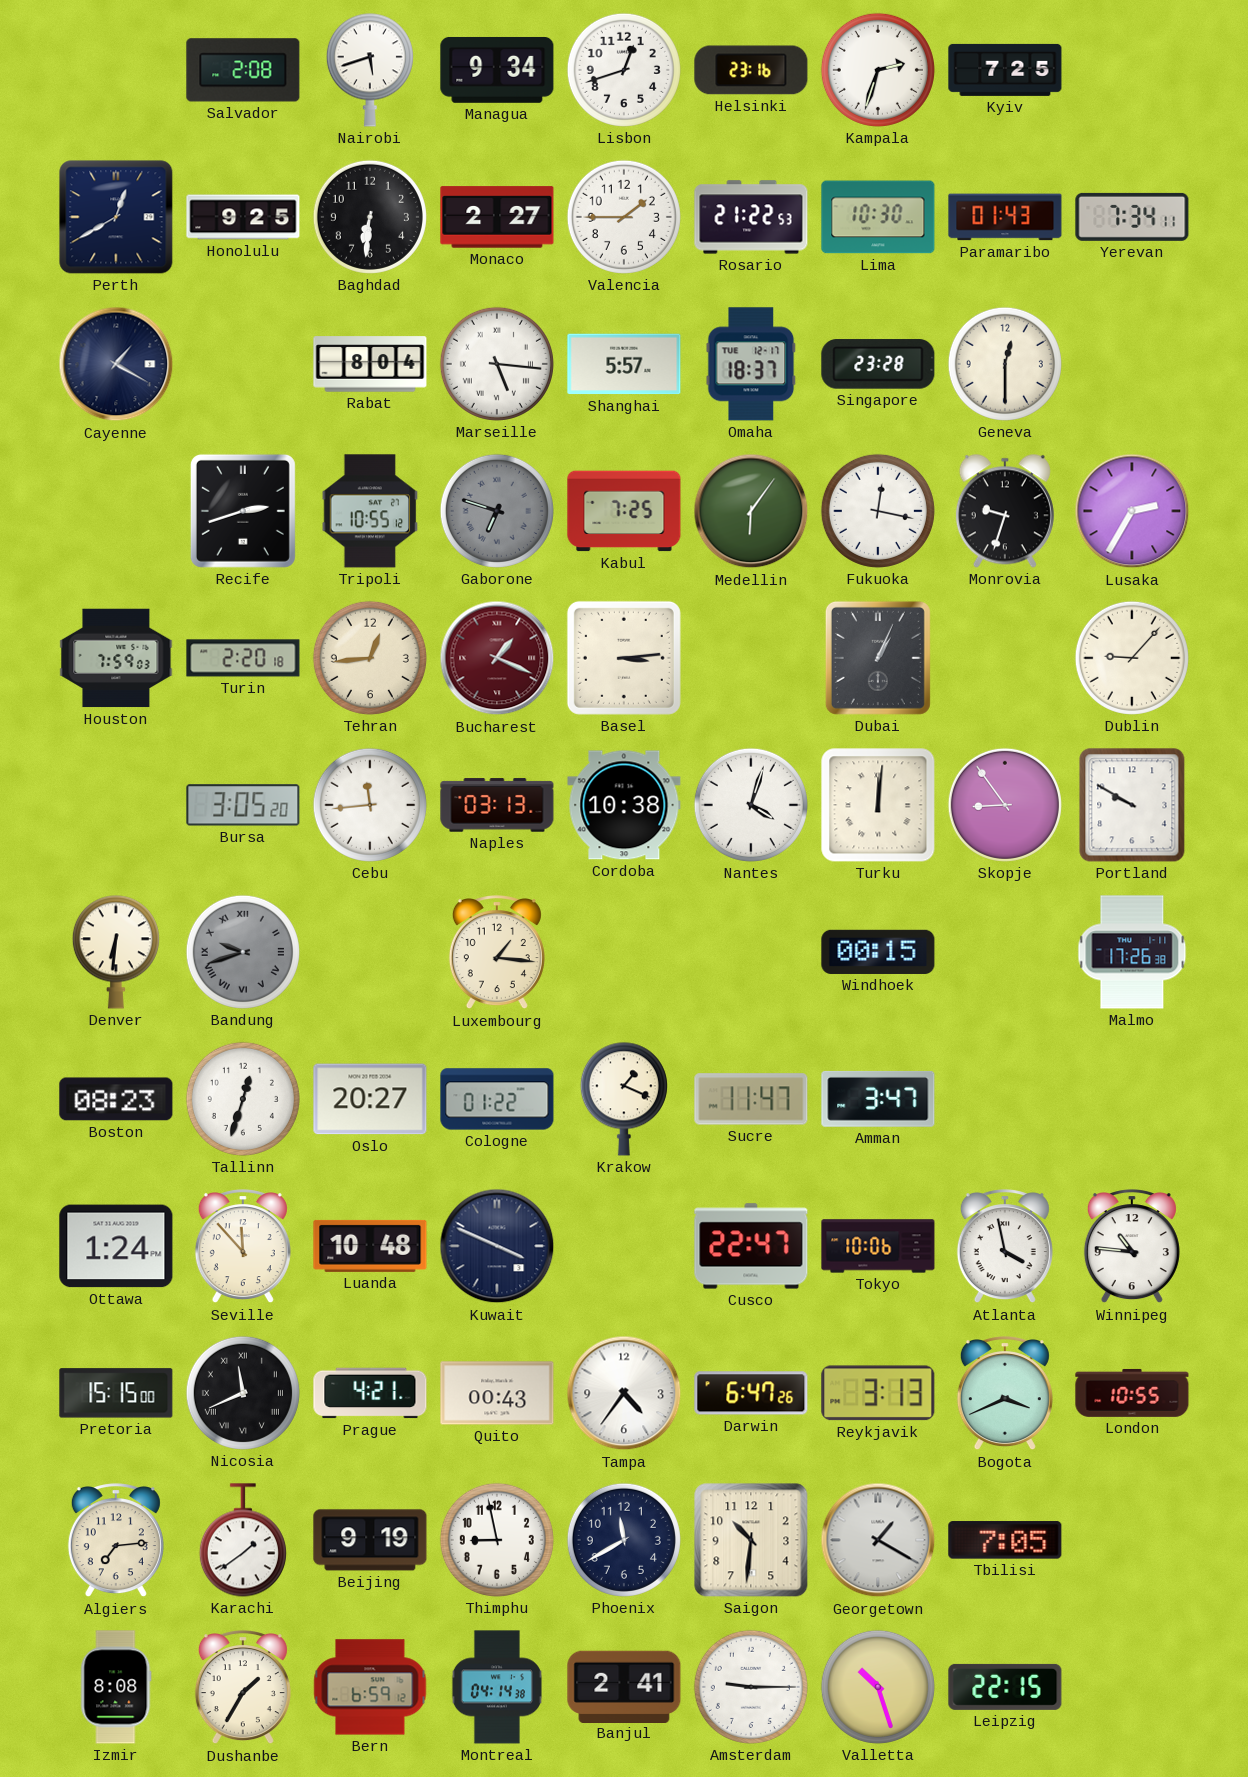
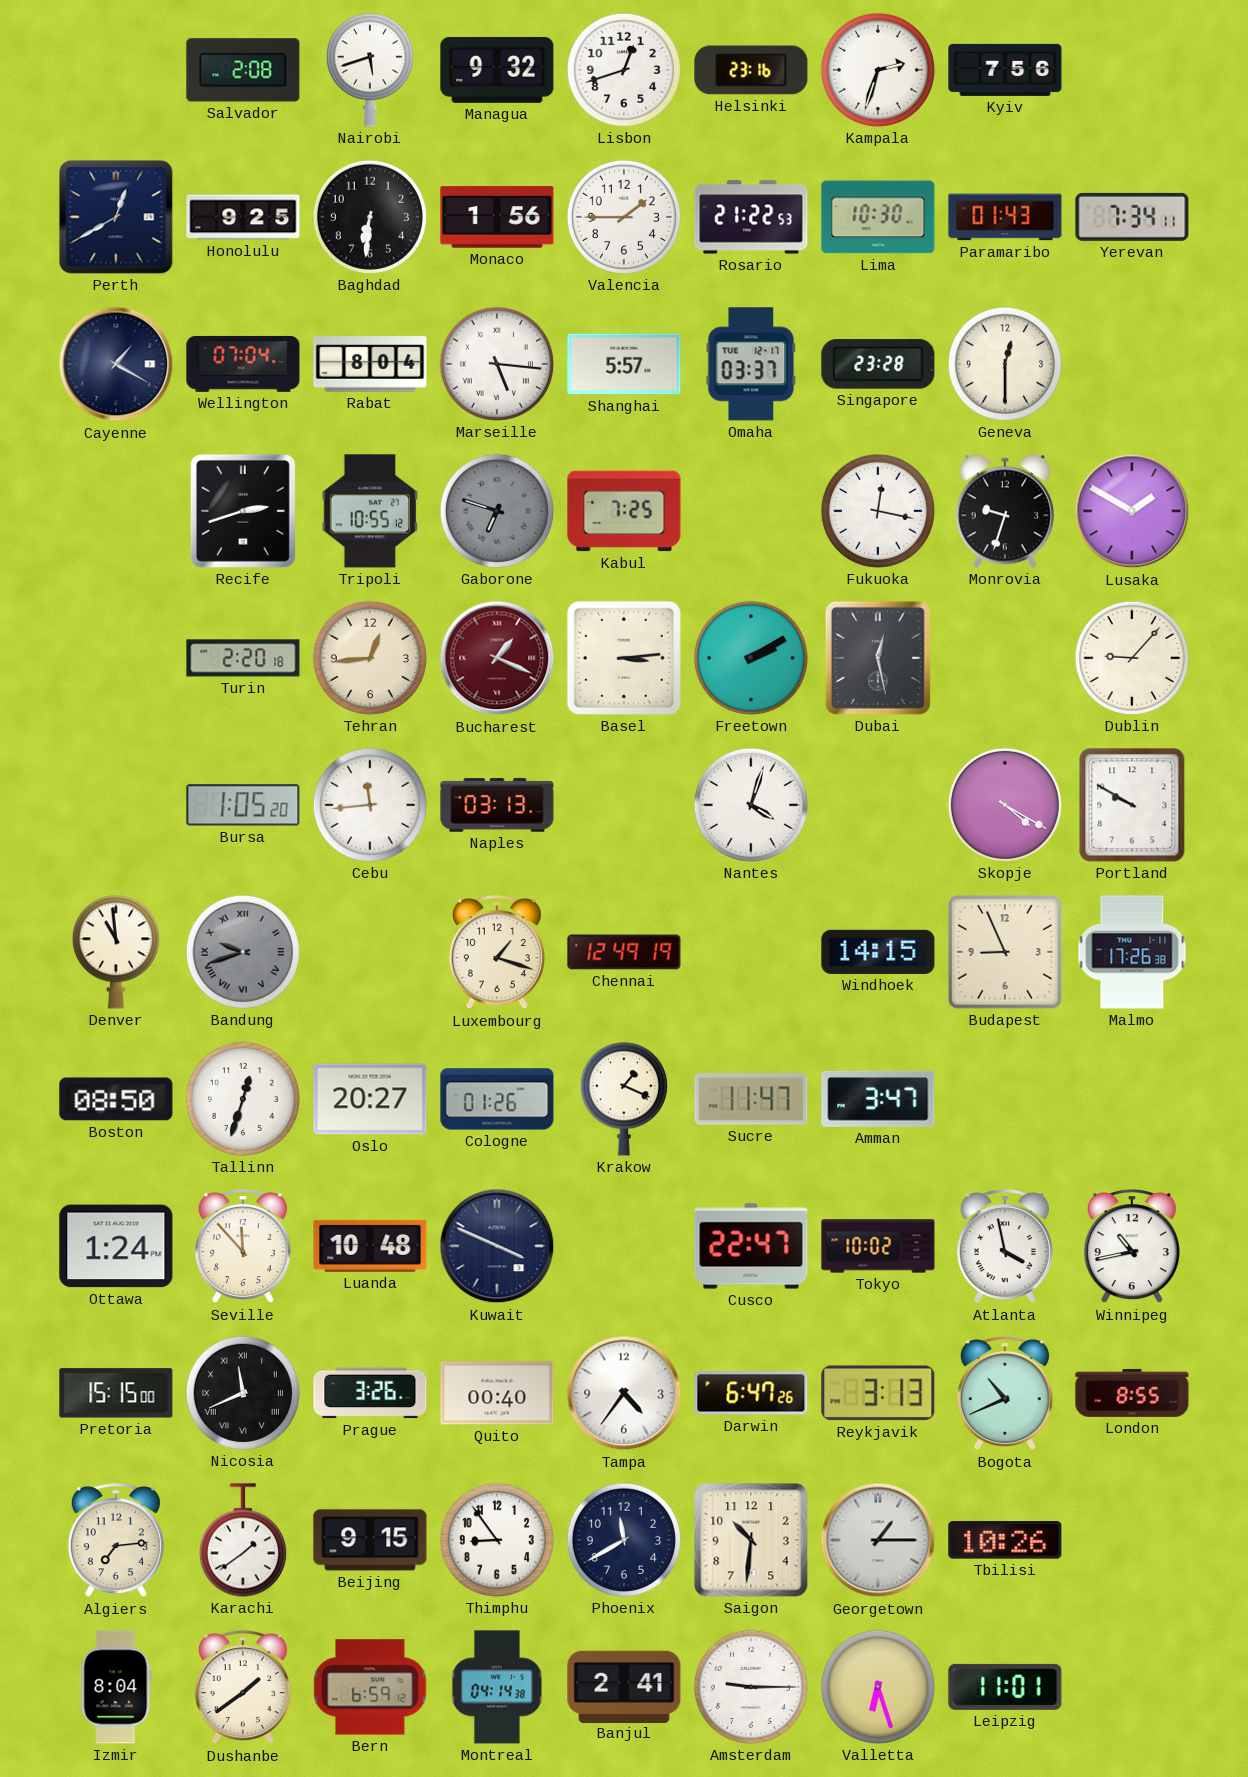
Managua: 9:34 -> 9:32
Kyiv: 7:25 -> 7:56
Monaco: 2:27 -> 1:56
Wellington: none -> 07:04
Omaha: 18:37 -> 03:37
Medellin: 6:06 -> none
Lusaka: 2:35 -> 1:50
Houston: 7:59 -> none
Freetown: none -> 2:10
Dubai: 1:04 -> 12:28
Bursa: 3:05 -> 1:05
Cordoba: 10:38 -> none
Turku: 12:01 -> none
Skopje: 8:54 -> 4:20
Denver: 6:31 -> 10:59
Luxembourg: 1:16 -> 1:18
Chennai: none -> 12:49
Windhoek: 00:15 -> 14:15
Budapest: none -> 8:56
Boston: 08:23 -> 08:50
Cologne: 01:22 -> 01:26
Tokyo: 10:06 -> 10:02
Winnipeg: 10:46 -> 10:43
Prague: 4:21 -> 3:26
Quito: 00:43 -> 00:40
Bogota: 3:41 -> 10:41
London: 10:55 -> 8:55
Beijing: 9:19 -> 9:15
Thimphu: 8:58 -> 8:54
Georgetown: 1:20 -> 1:15
Tbilisi: 7:05 -> 10:26
Izmir: 8:08 -> 8:04
Dushanbe: 1:35 -> 1:39
Valletta: 10:27 -> 6:27
Leipzig: 22:15 -> 11:01
